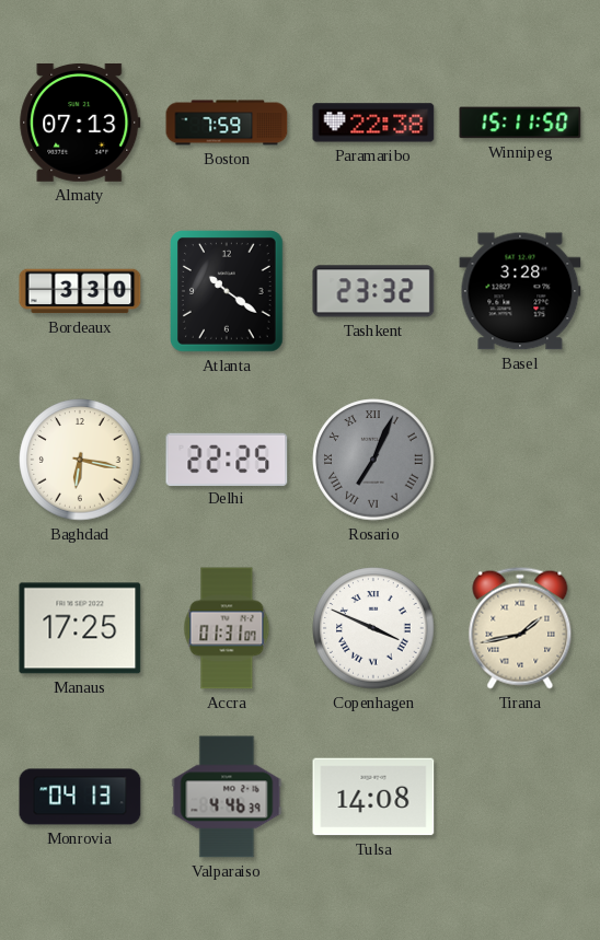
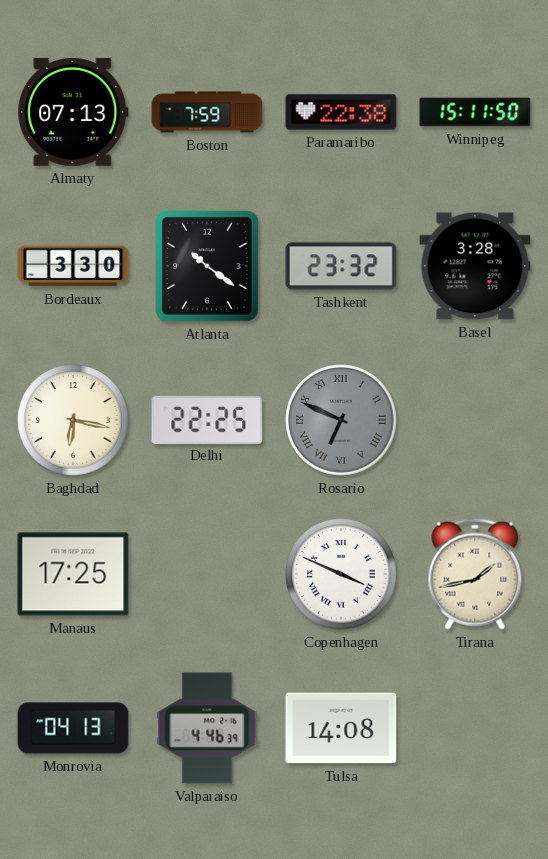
Rosario: 7:04 -> 6:49
Accra: 01:31 -> none
